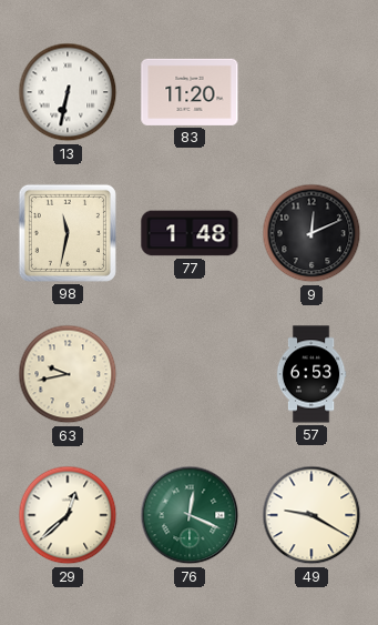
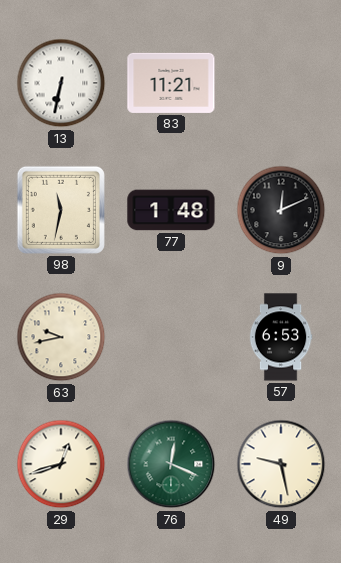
83: 11:20 -> 11:21
29: 12:38 -> 12:42
49: 9:20 -> 9:28
